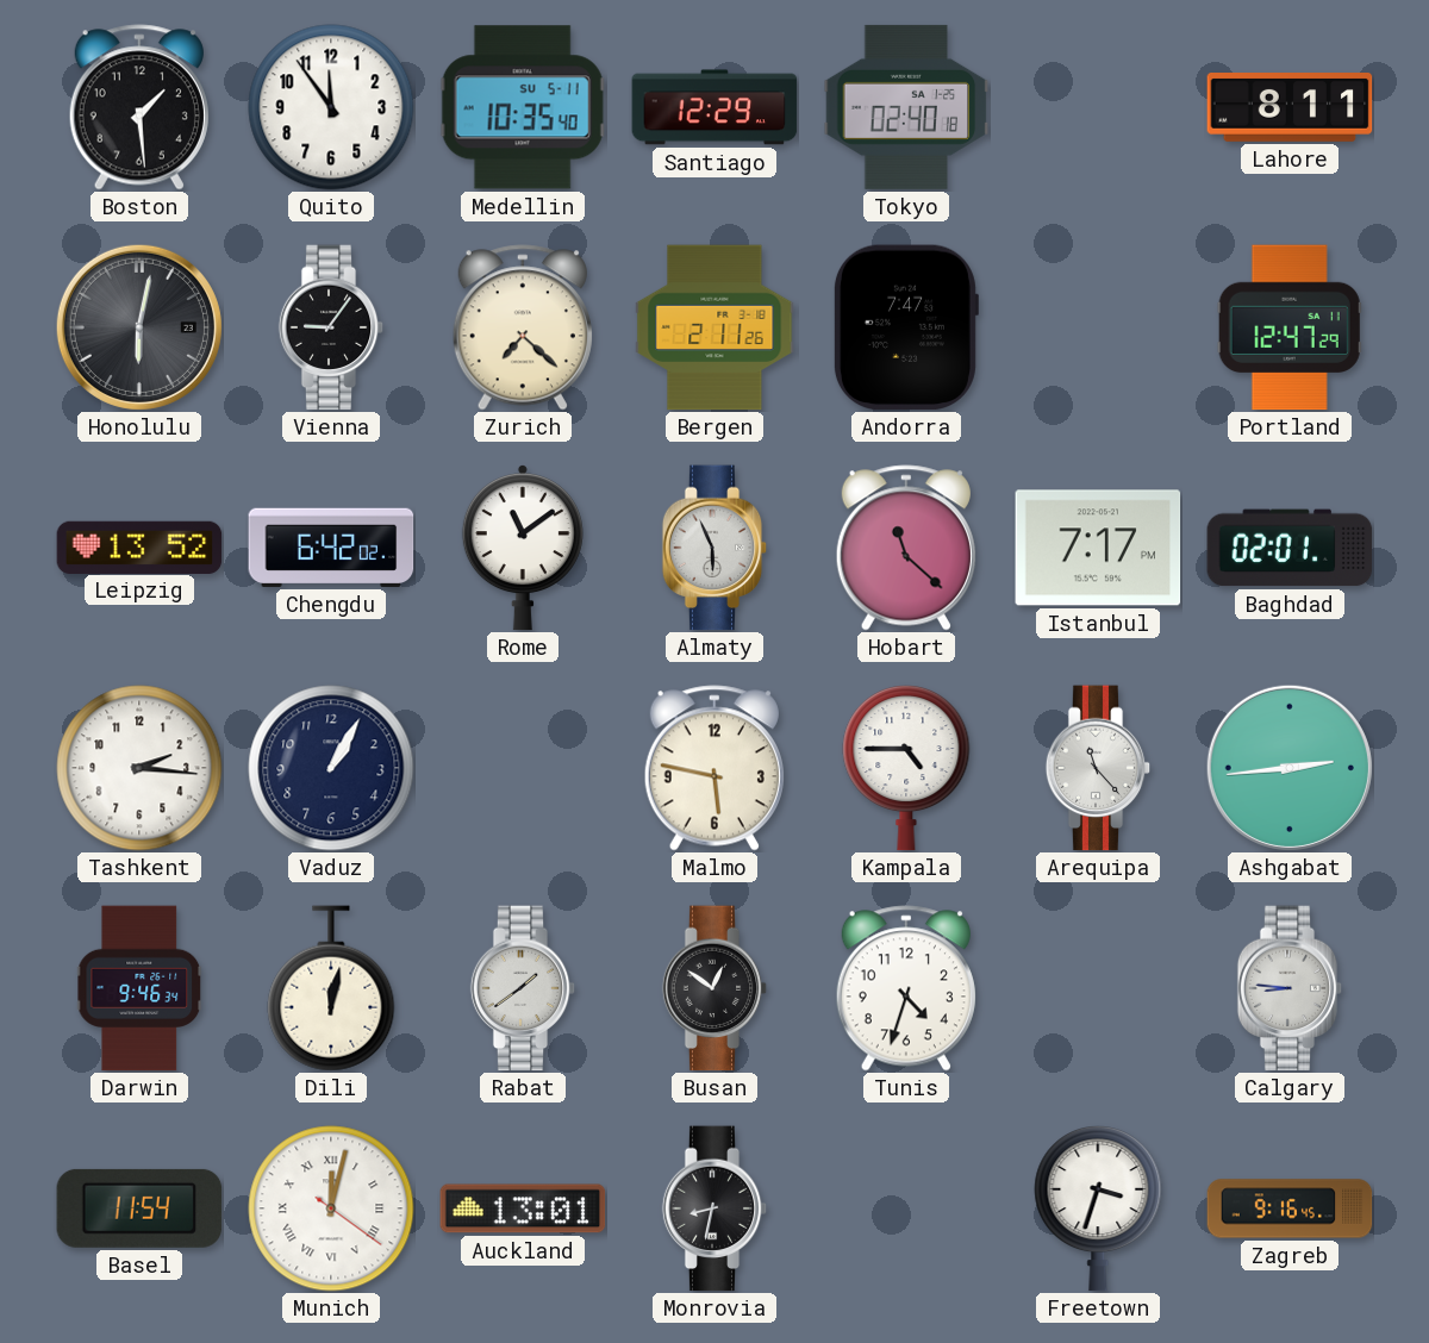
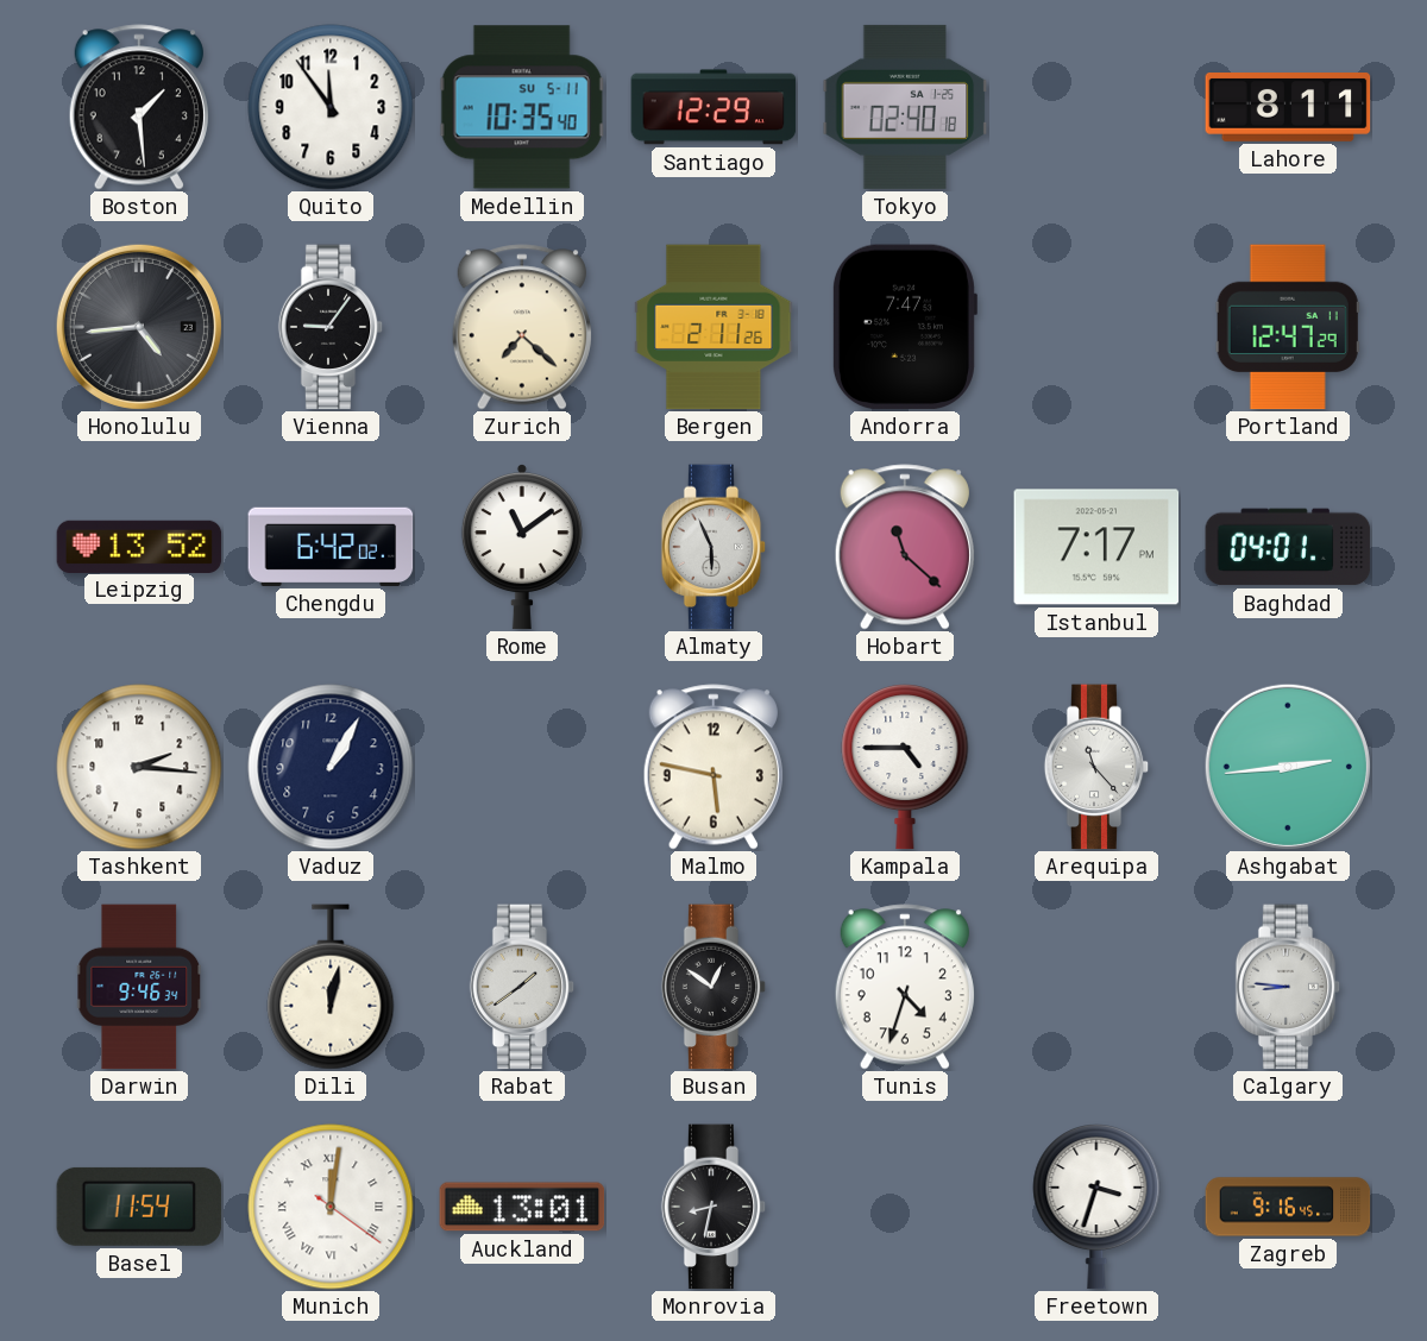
Honolulu: 6:02 -> 4:44
Baghdad: 02:01 -> 04:01
Munich: 12:02 -> 12:01
